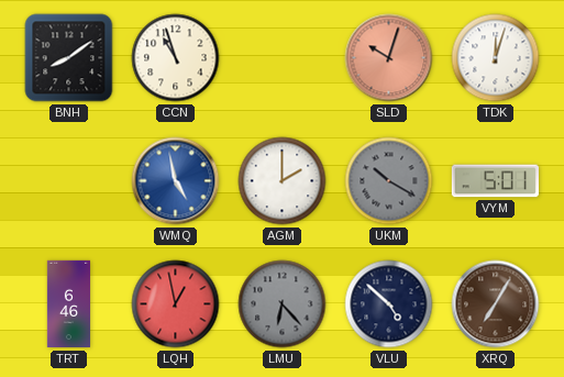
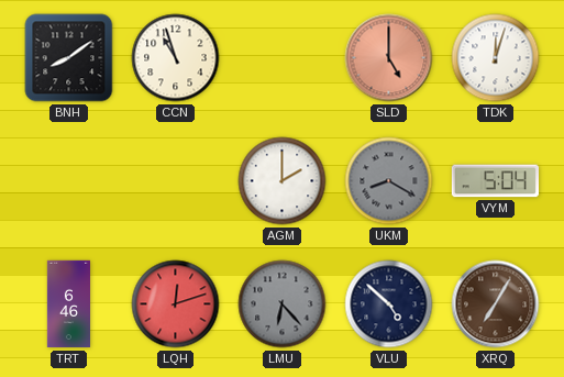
SLD: 10:03 -> 5:00
WMQ: 4:58 -> none
UKM: 10:20 -> 8:20
VYM: 5:01 -> 5:04
LQH: 12:58 -> 12:12
